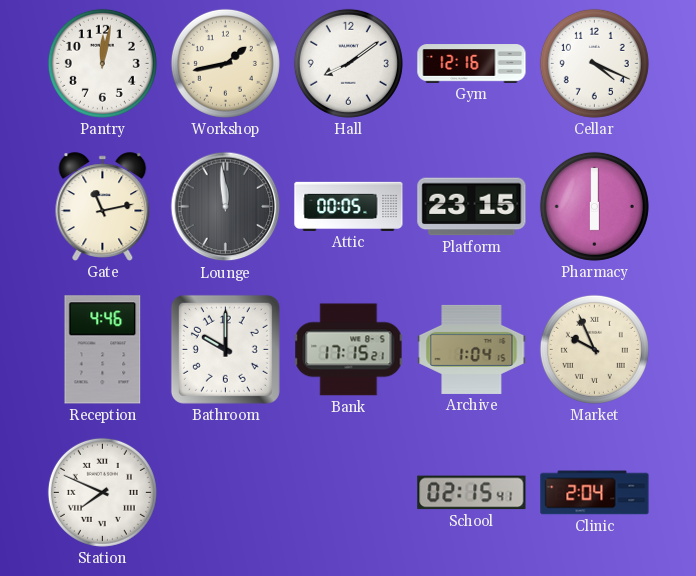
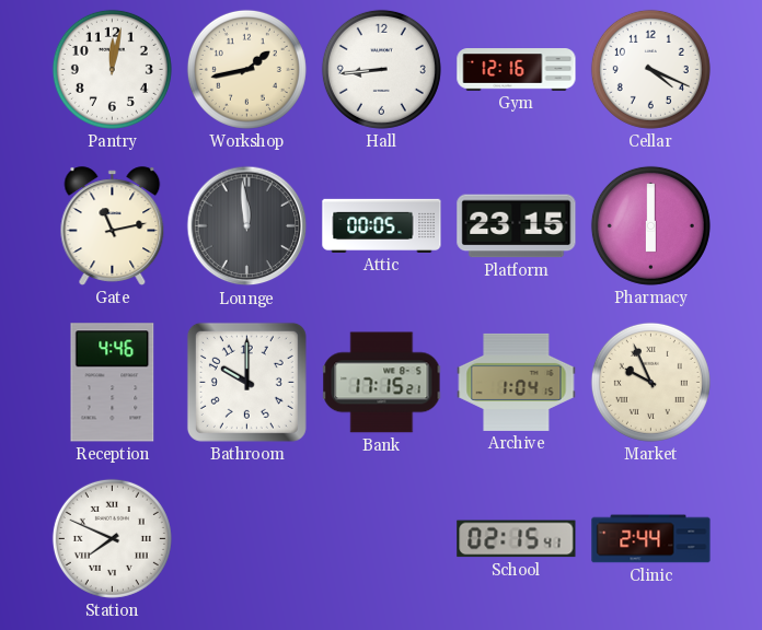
Hall: 8:09 -> 8:44
Clinic: 2:04 -> 2:44
